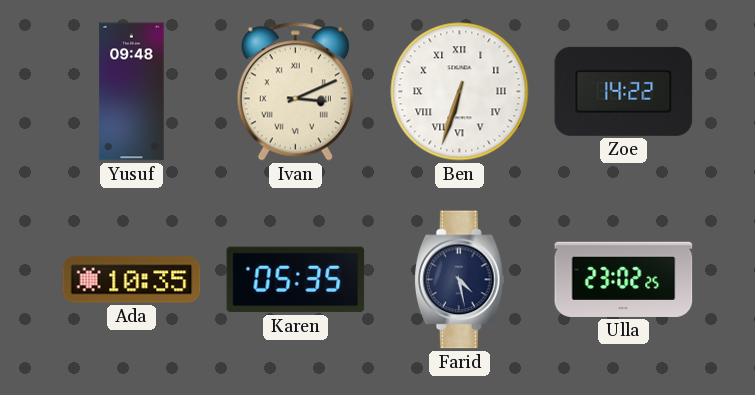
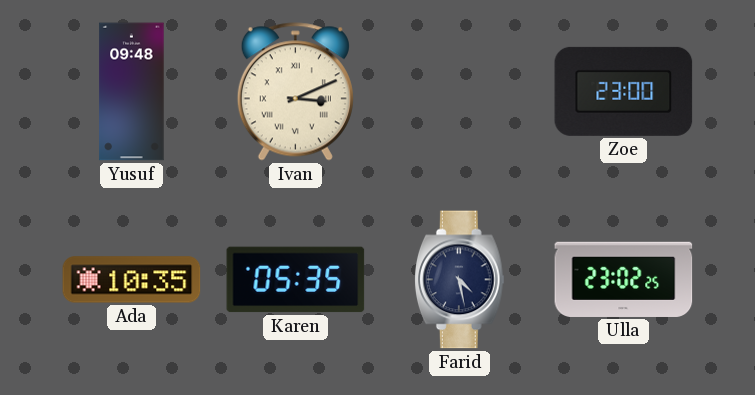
Ben: 6:33 -> none
Zoe: 14:22 -> 23:00
